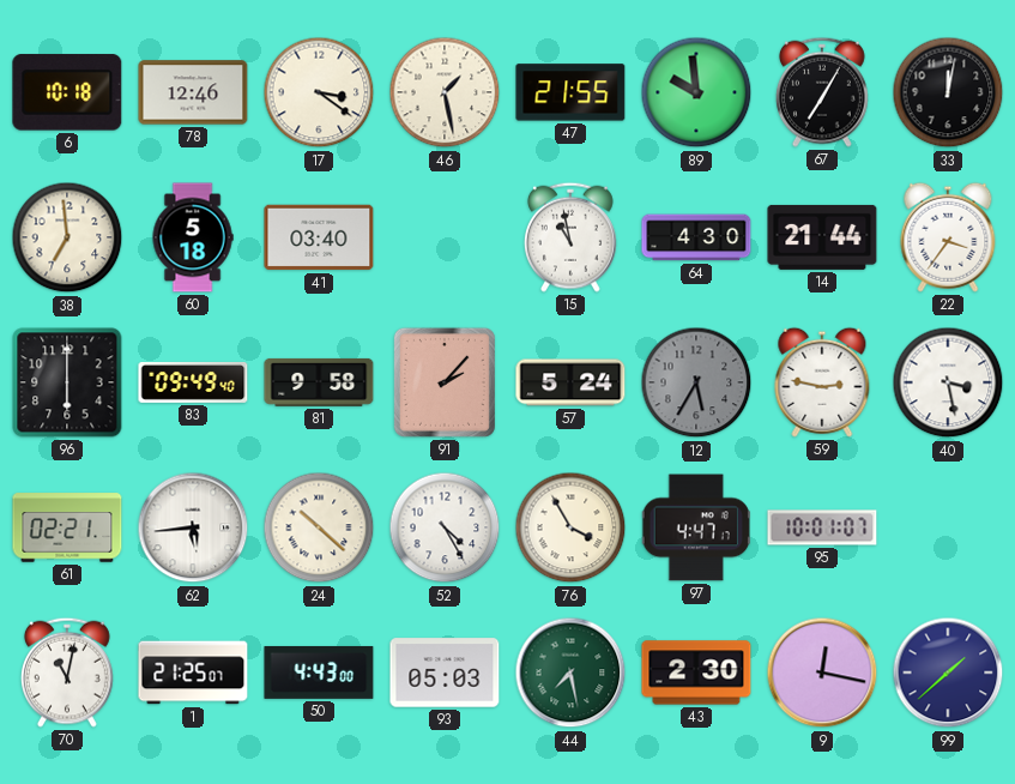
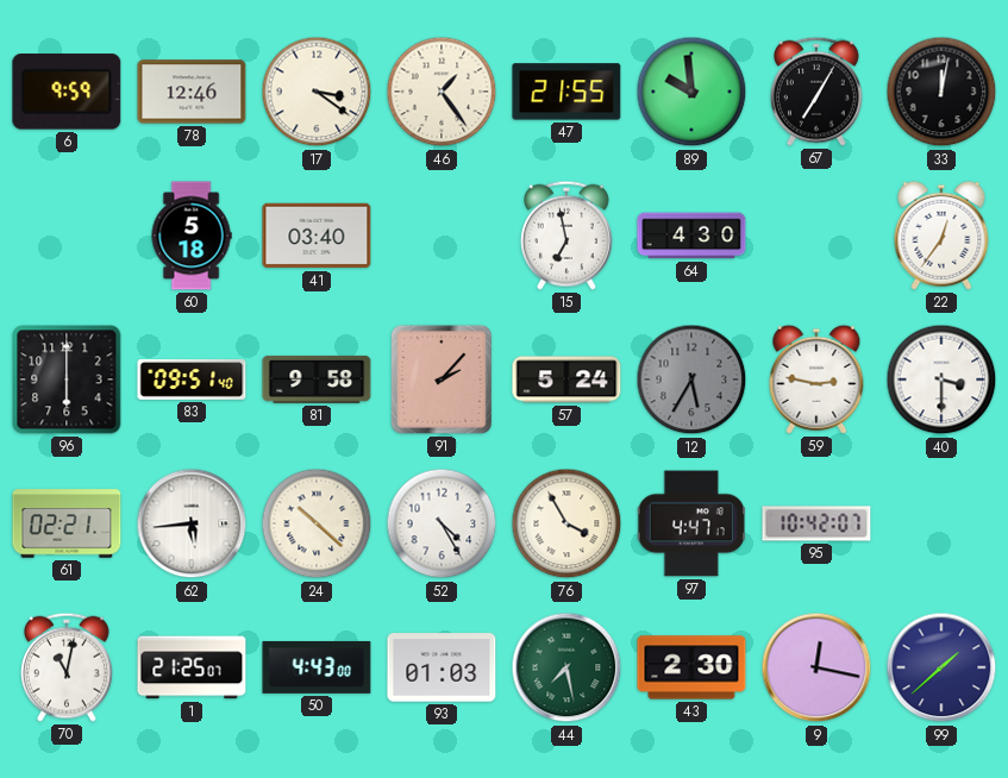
6: 10:18 -> 9:59
46: 1:28 -> 1:24
38: 6:59 -> none
15: 10:58 -> 6:58
14: 21:44 -> none
22: 3:36 -> 12:36
83: 09:49 -> 09:51
40: 3:28 -> 3:30
95: 10:01 -> 10:42
93: 05:03 -> 01:03
